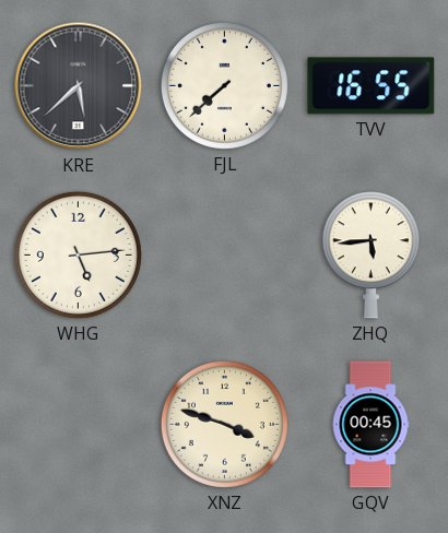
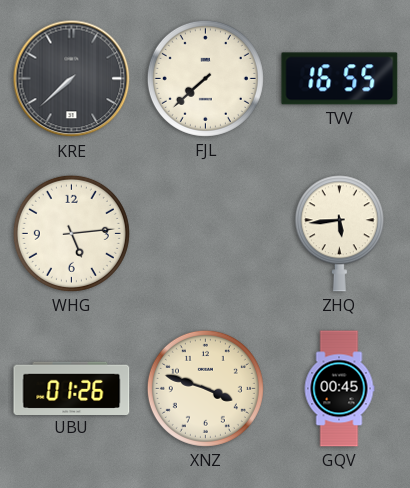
KRE: 5:38 -> 7:38
UBU: none -> 01:26
